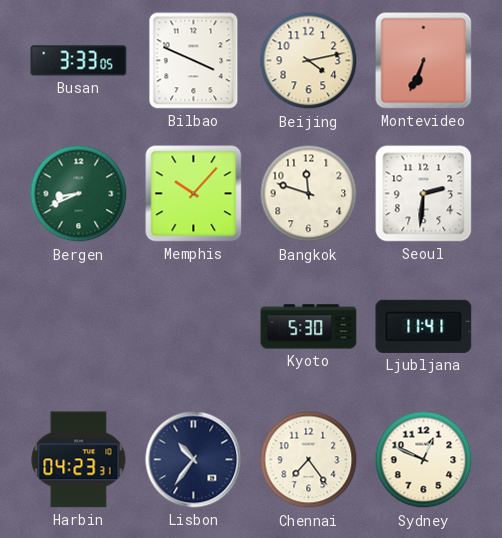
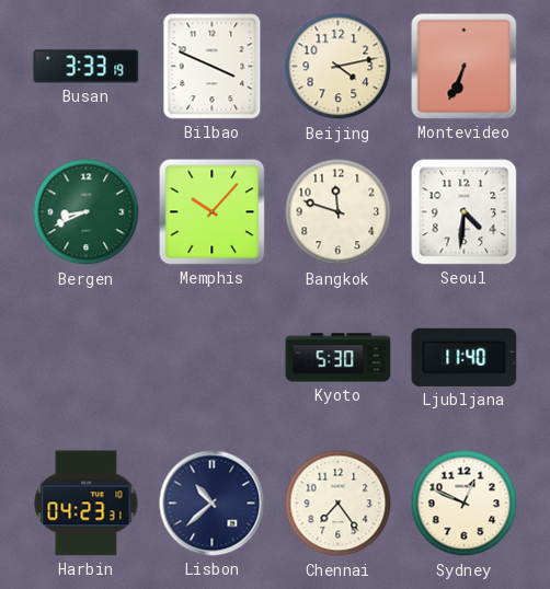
Busan: 3:33:05 -> 3:33:19
Seoul: 2:31 -> 4:31
Ljubljana: 11:41 -> 11:40
Lisbon: 10:36 -> 10:38
